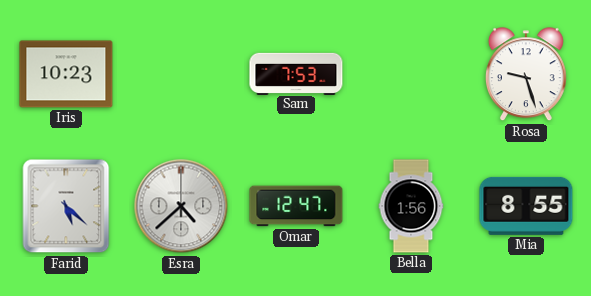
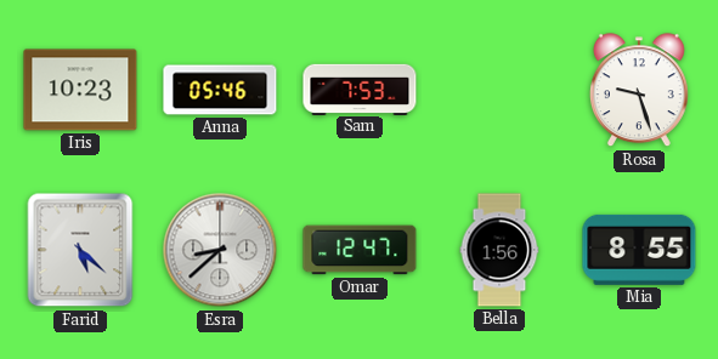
Anna: none -> 05:46
Esra: 4:38 -> 8:38
